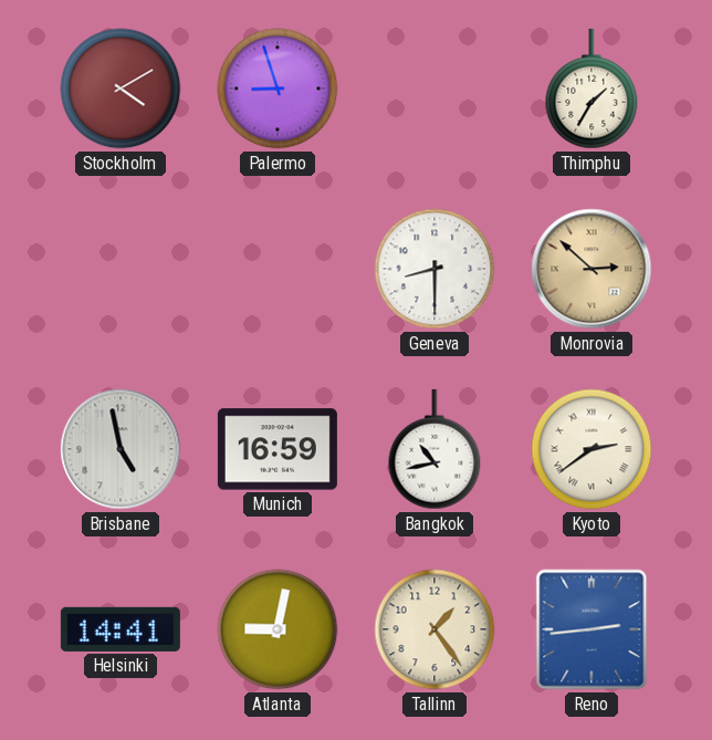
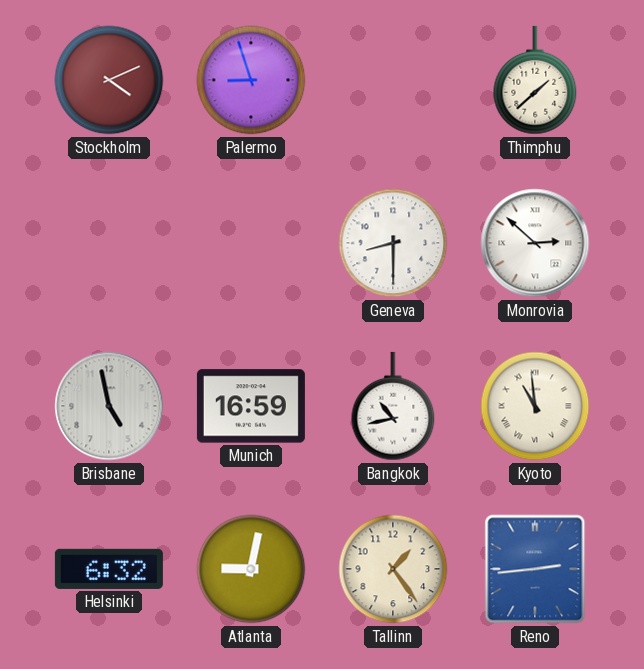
Stockholm: 4:10 -> 4:11
Thimphu: 1:35 -> 1:38
Monrovia dial: champagne -> white
Kyoto: 2:39 -> 10:59
Helsinki: 14:41 -> 6:32
